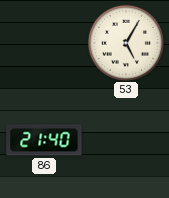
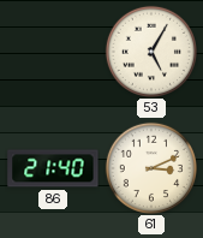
61: none -> 3:11
